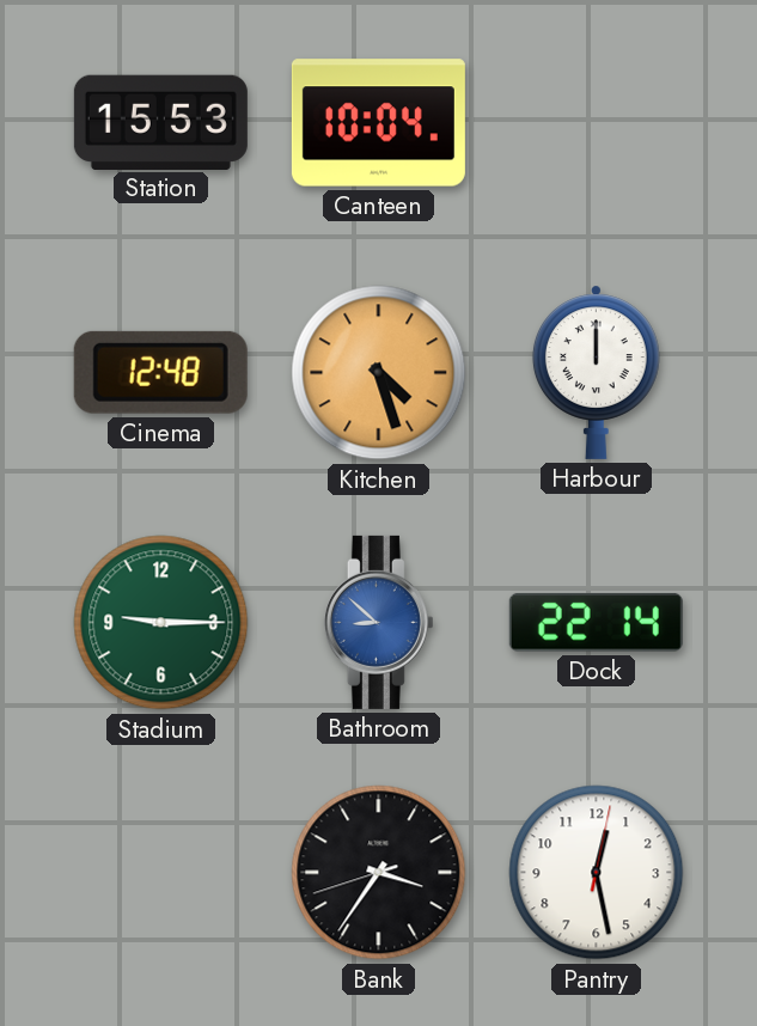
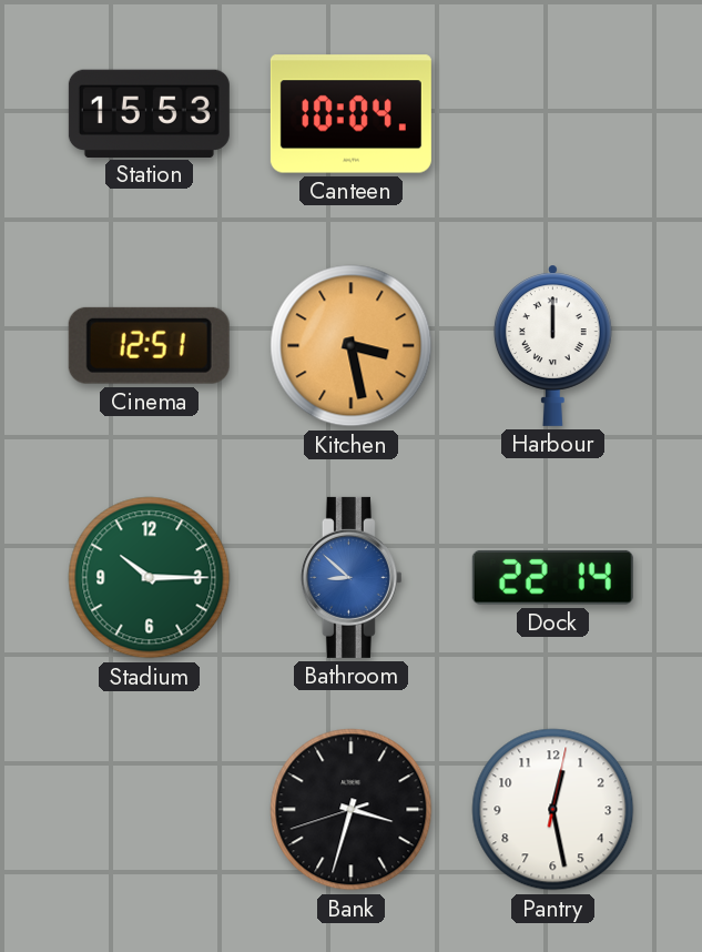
Cinema: 12:48 -> 12:51
Kitchen: 4:27 -> 3:28
Stadium: 9:15 -> 10:15
Bank: 3:35 -> 3:32
